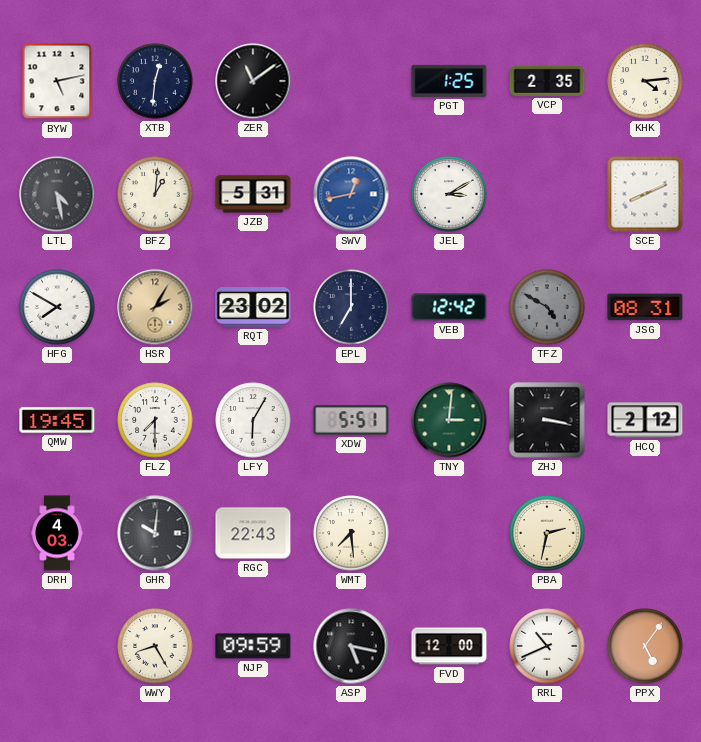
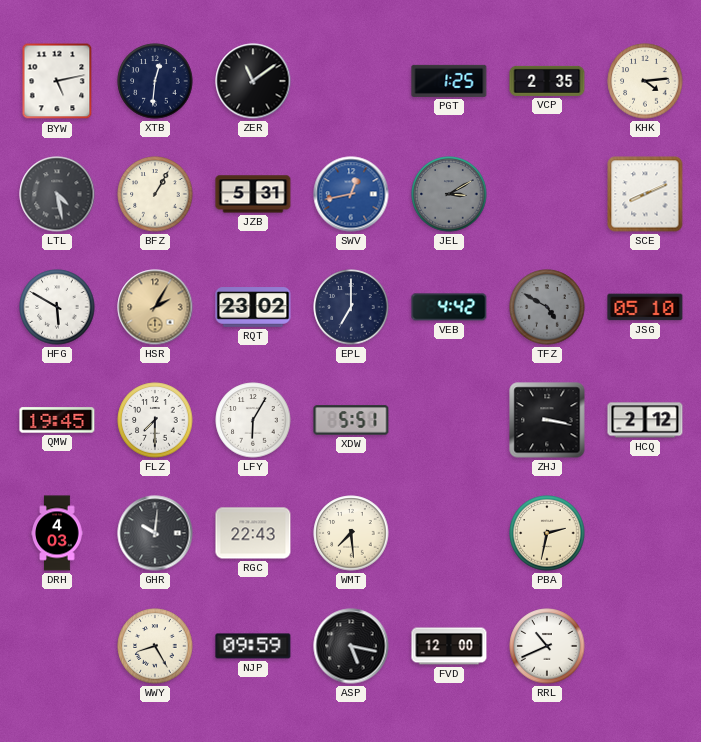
BFZ: 1:01 -> 1:05
JEL dial: white -> grey
HFG: 7:50 -> 5:50
VEB: 12:42 -> 4:42
JSG: 08:31 -> 05:10
TNY: 3:01 -> none
PPX: 5:06 -> none
